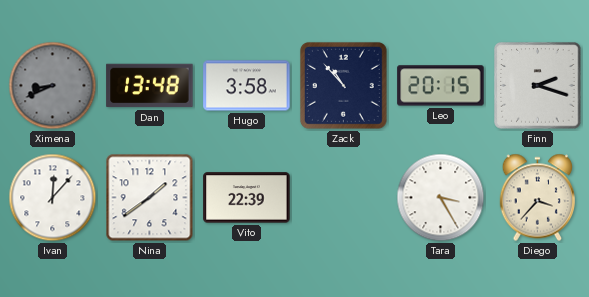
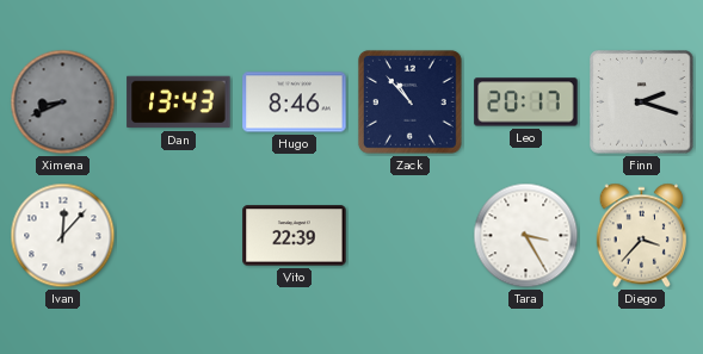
Dan: 13:48 -> 13:43
Hugo: 3:58 -> 8:46
Leo: 20:15 -> 20:17
Nina: 1:39 -> none
